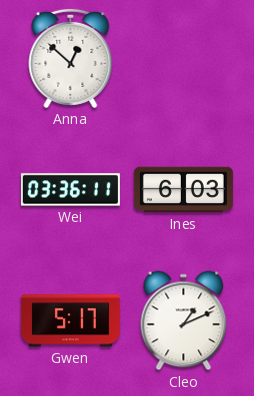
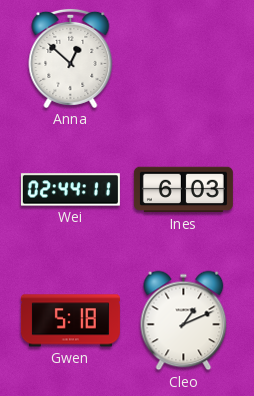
Wei: 03:36 -> 02:44
Gwen: 5:17 -> 5:18
